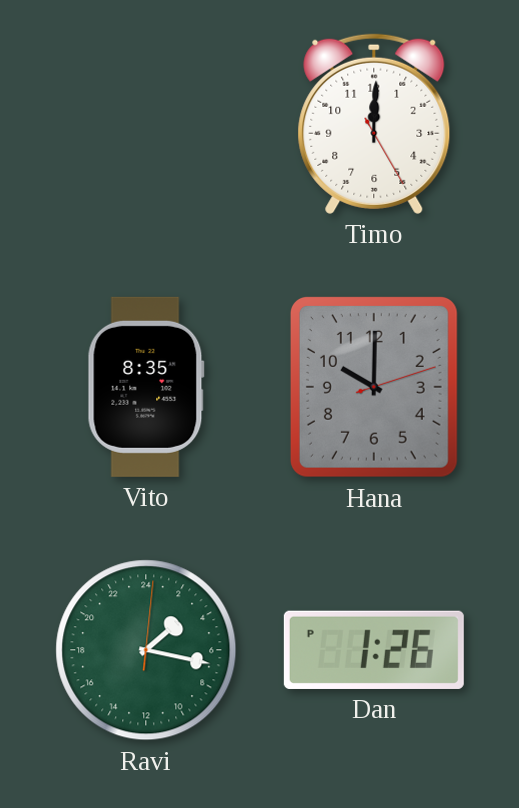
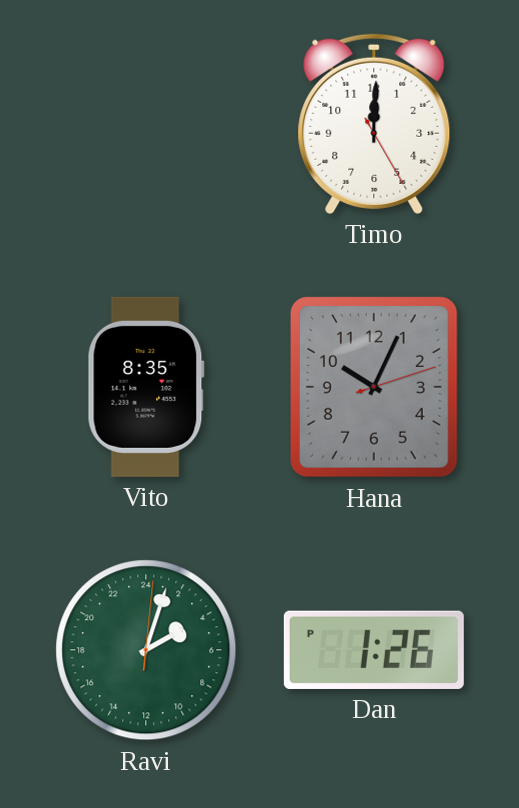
Hana: 10:00 -> 10:04
Ravi: 3:17 -> 4:03
